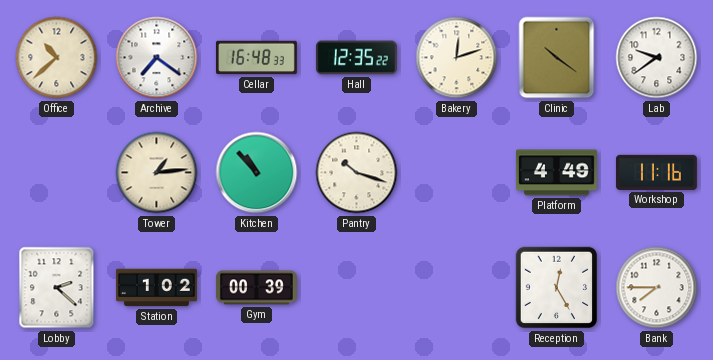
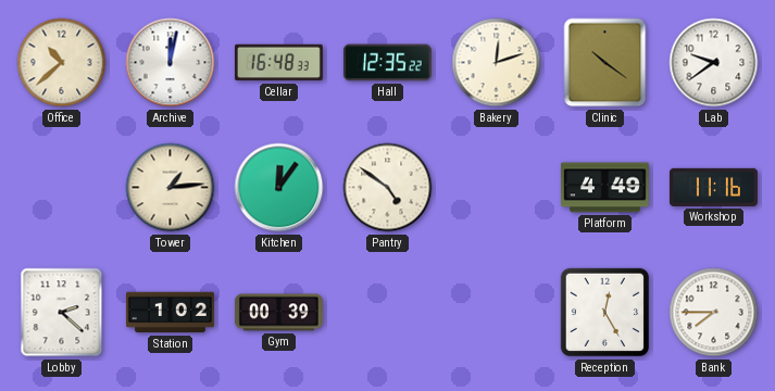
Archive: 7:21 -> 12:02
Kitchen: 10:53 -> 12:06
Pantry: 10:18 -> 4:51
